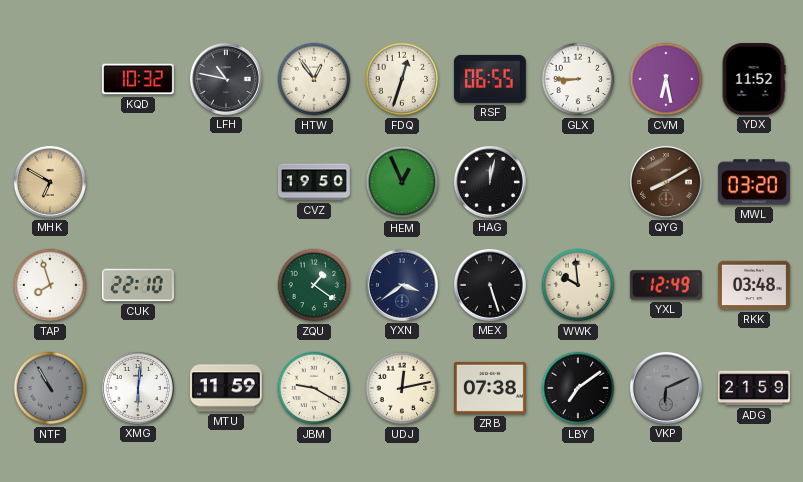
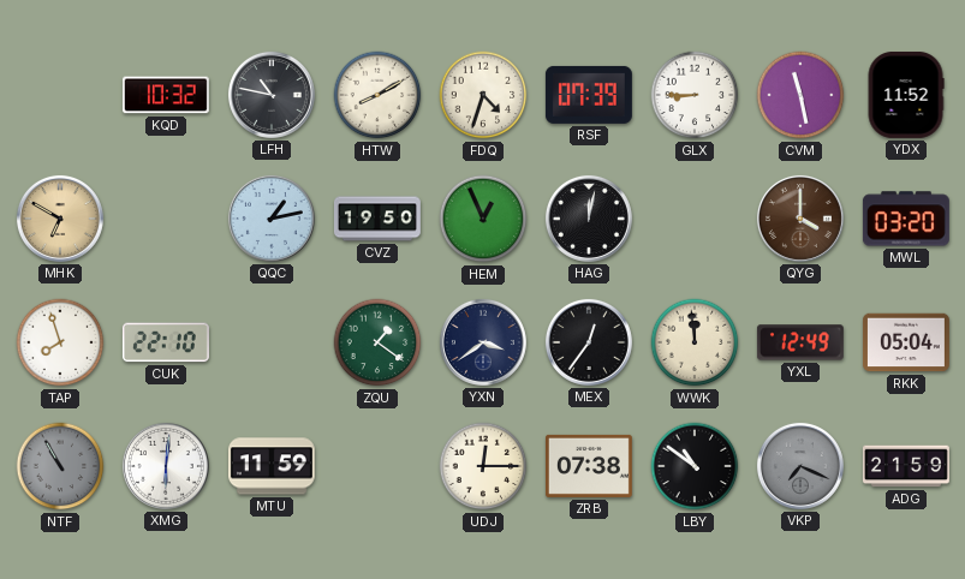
HTW: 12:54 -> 8:10
FDQ: 12:33 -> 4:33
RSF: 06:55 -> 07:39
CVM: 6:28 -> 11:28
QQC: none -> 1:13
QYG: 8:10 -> 4:00
MEX: 5:27 -> 12:36
WWK: 9:59 -> 11:59
RKK: 03:48 -> 05:04
JBM: 9:20 -> none
UDJ: 12:13 -> 12:15
LBY: 7:09 -> 10:51
VKP: 6:11 -> 7:19
